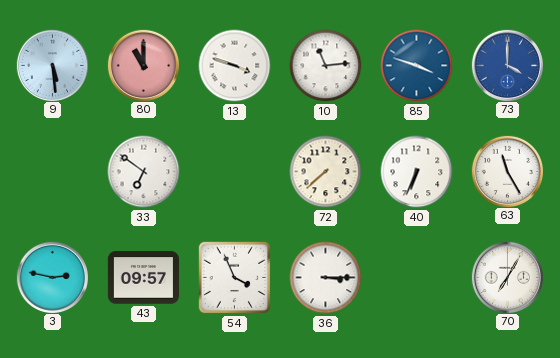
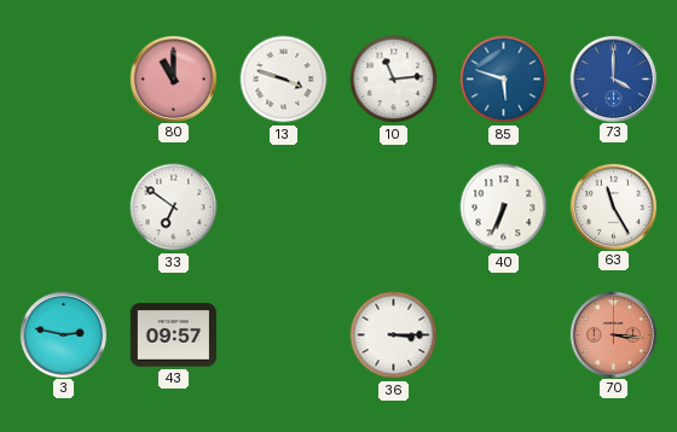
9: 5:29 -> none
85: 3:48 -> 5:48
72: 7:38 -> none
54: 3:56 -> none
70: 7:05 -> 3:16
70 dial: white -> salmon
